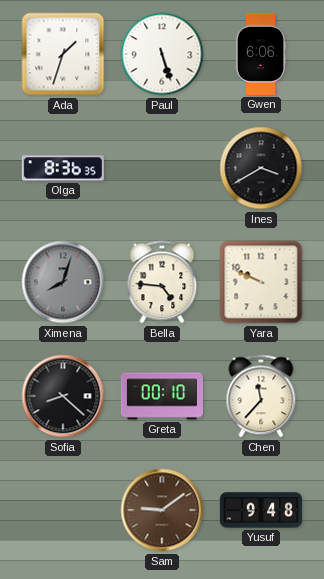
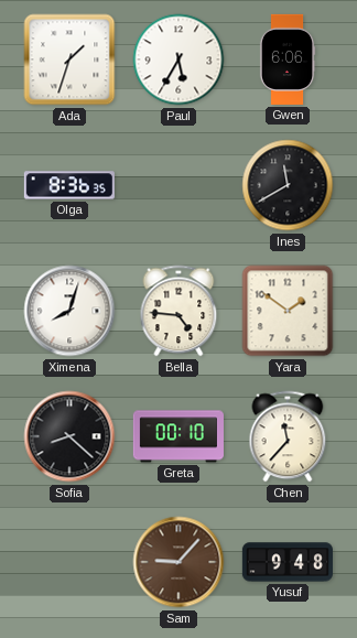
Paul: 5:27 -> 5:35
Ines: 3:40 -> 11:40
Ximena dial: grey -> white
Yara: 9:49 -> 1:51
Sam: 9:09 -> 9:07
